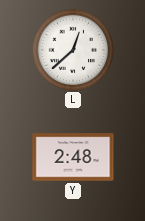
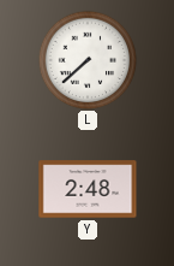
L: 12:38 -> 7:38
